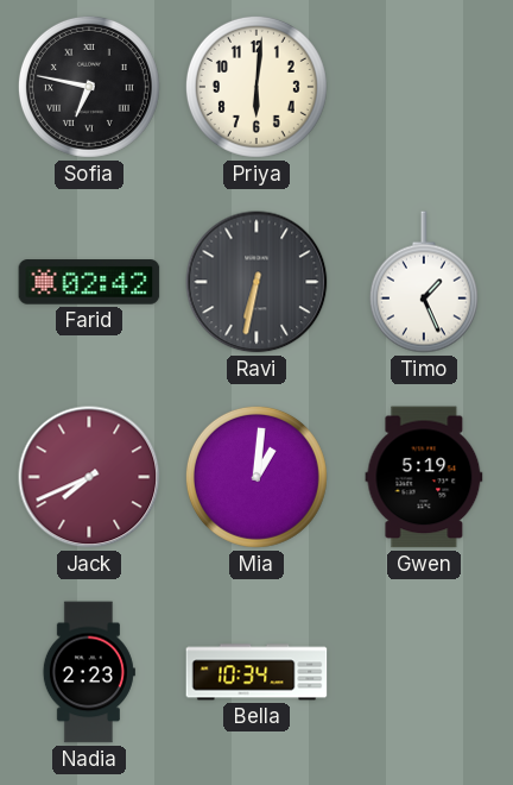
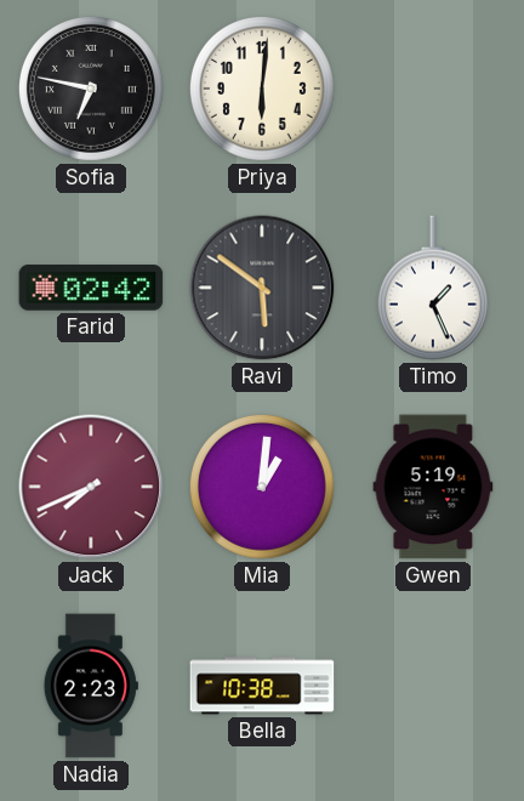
Ravi: 6:32 -> 5:51
Bella: 10:34 -> 10:38
